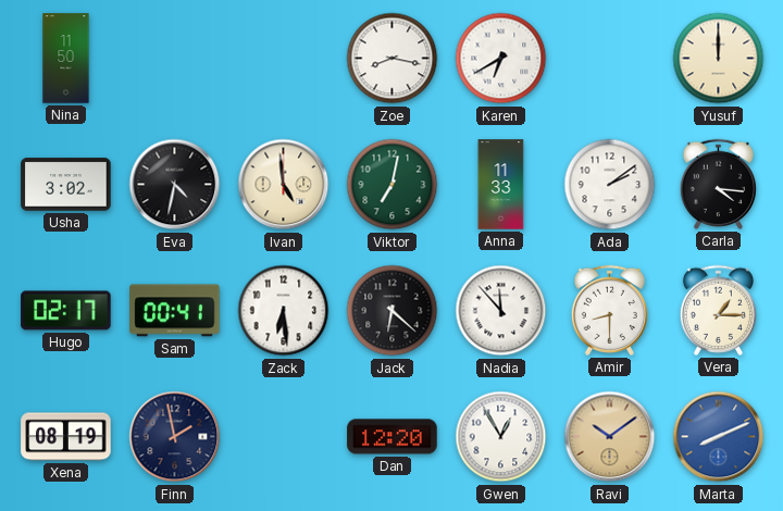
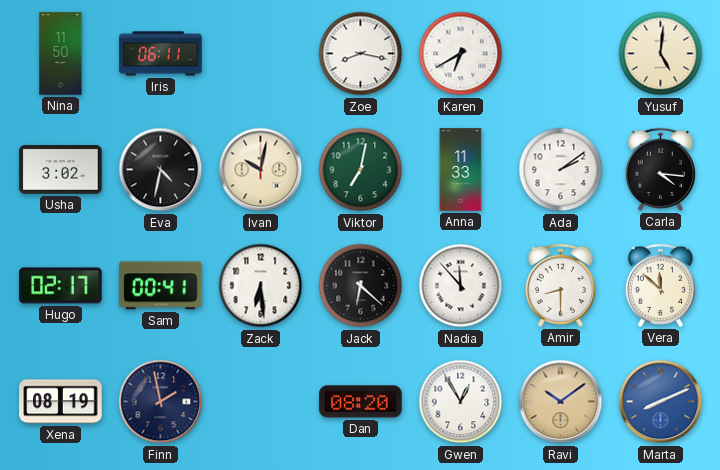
Iris: none -> 06:11
Yusuf: 12:00 -> 5:01
Ivan: 4:59 -> 10:02
Vera: 1:15 -> 11:52
Dan: 12:20 -> 08:20
